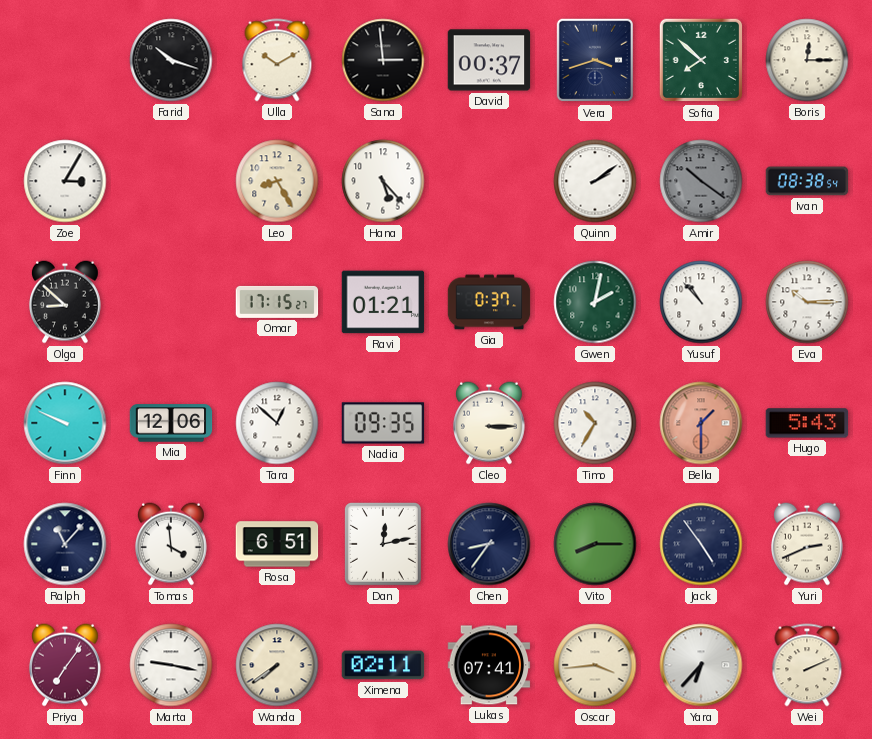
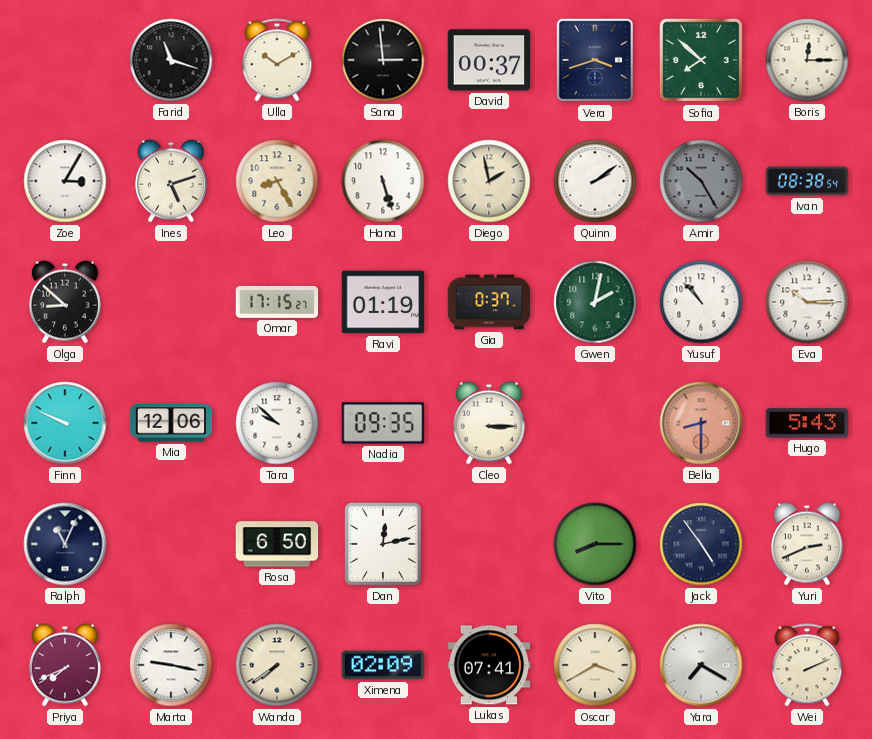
Farid: 10:18 -> 11:18
Ines: none -> 5:12
Hana: 5:23 -> 5:27
Diego: none -> 1:58
Amir: 10:21 -> 10:25
Ravi: 01:21 -> 01:19
Tara: 12:52 -> 9:52
Timo: 10:35 -> none
Bella: 1:30 -> 8:30
Ralph: 11:07 -> 11:04
Tomas: 3:59 -> none
Rosa: 6:51 -> 6:50
Chen: 8:36 -> none
Priya: 7:06 -> 7:41
Ximena: 02:11 -> 02:09
Oscar: 3:44 -> 3:40
Yara: 6:37 -> 7:20
